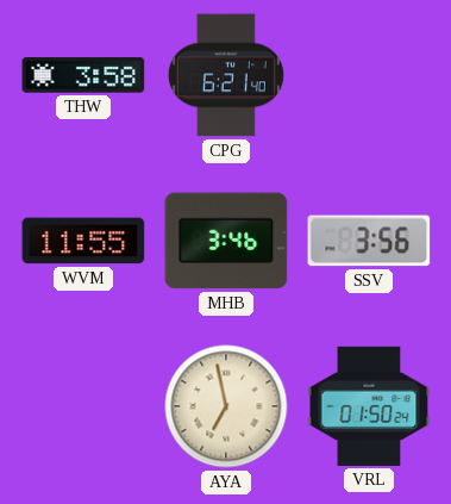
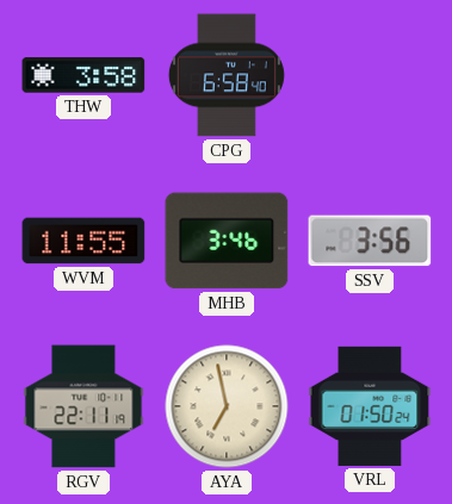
CPG: 6:21 -> 6:58
RGV: none -> 22:11
